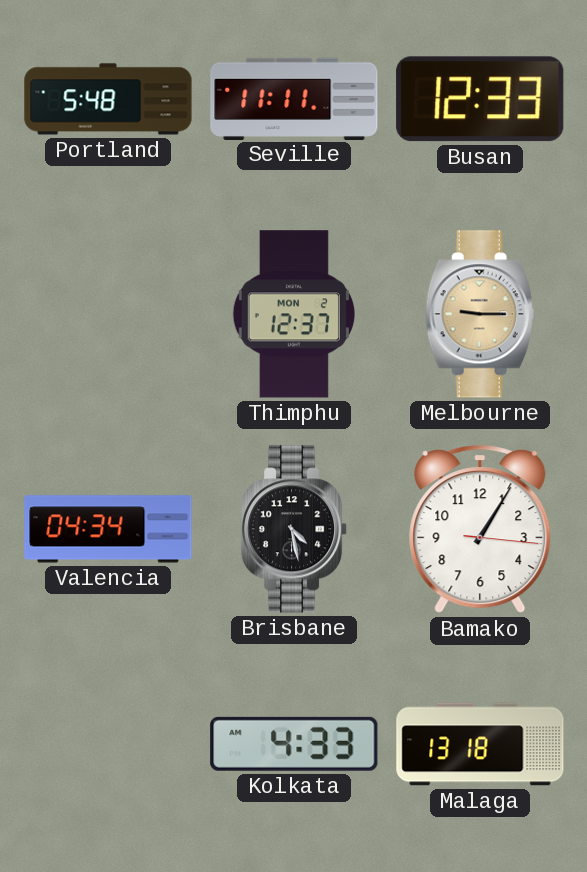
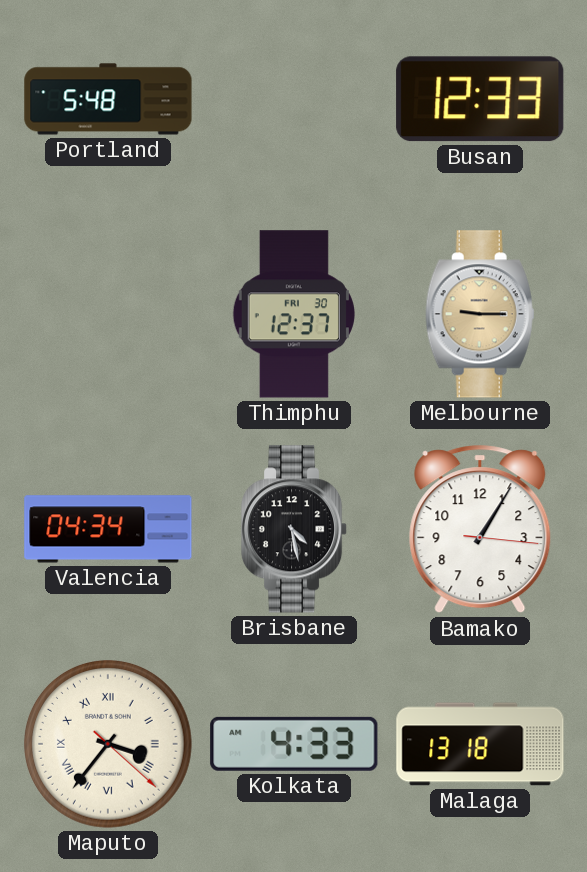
Seville: 11:11 -> none
Thimphu date: MON 2 -> FRI 30
Maputo: none -> 3:36
